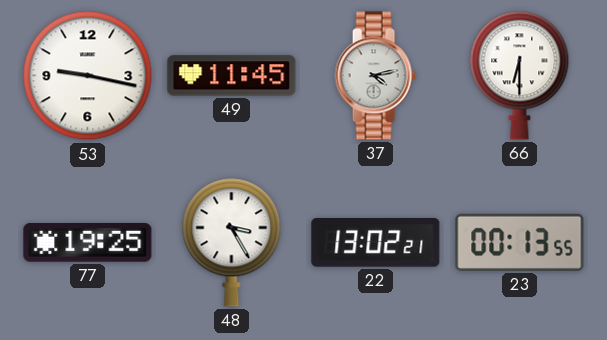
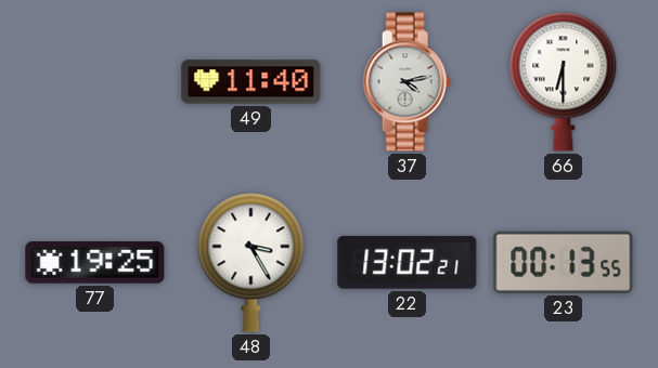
53: 9:17 -> none
49: 11:45 -> 11:40
